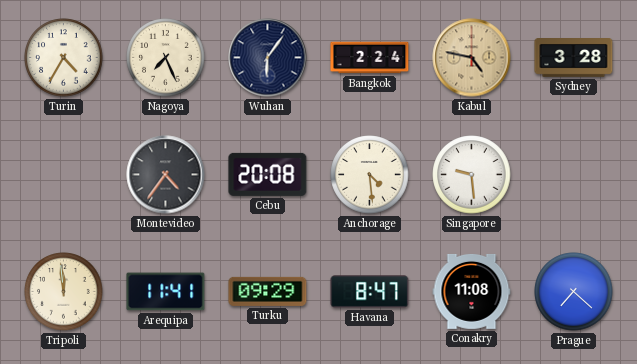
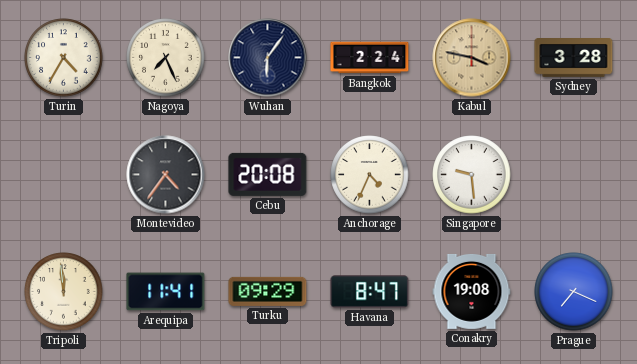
Kabul: 4:47 -> 3:47
Anchorage: 4:29 -> 4:34
Conakry: 11:08 -> 19:08
Prague: 7:22 -> 7:19
